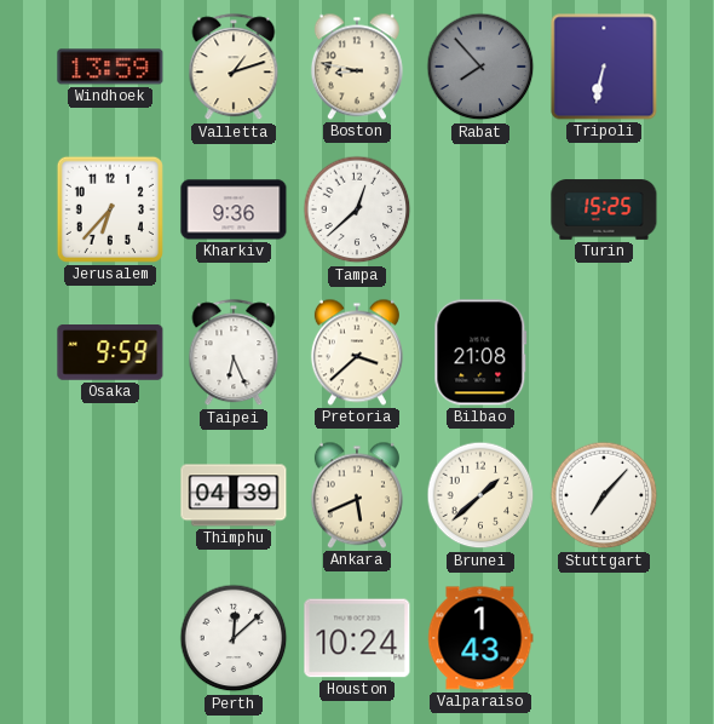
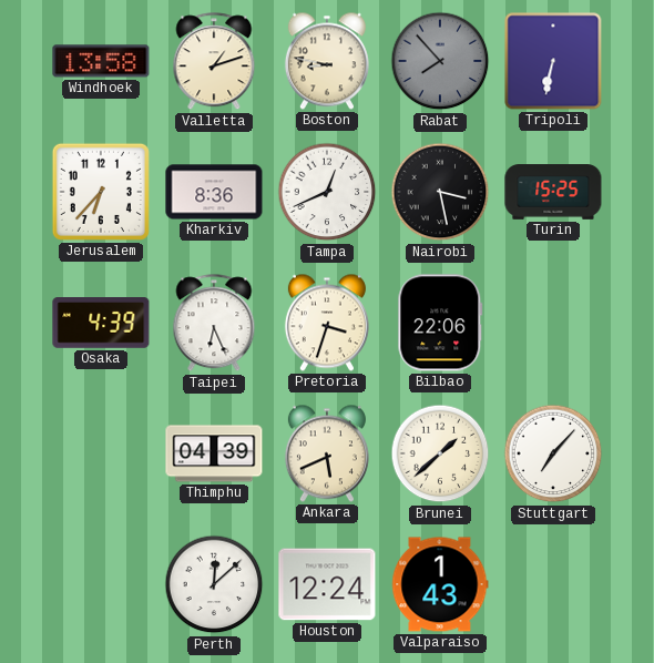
Windhoek: 13:59 -> 13:58
Kharkiv: 9:36 -> 8:36
Tampa: 12:38 -> 12:41
Nairobi: none -> 3:28
Osaka: 9:59 -> 4:39
Pretoria: 3:38 -> 3:33
Bilbao: 21:08 -> 22:06
Houston: 10:24 -> 12:24
